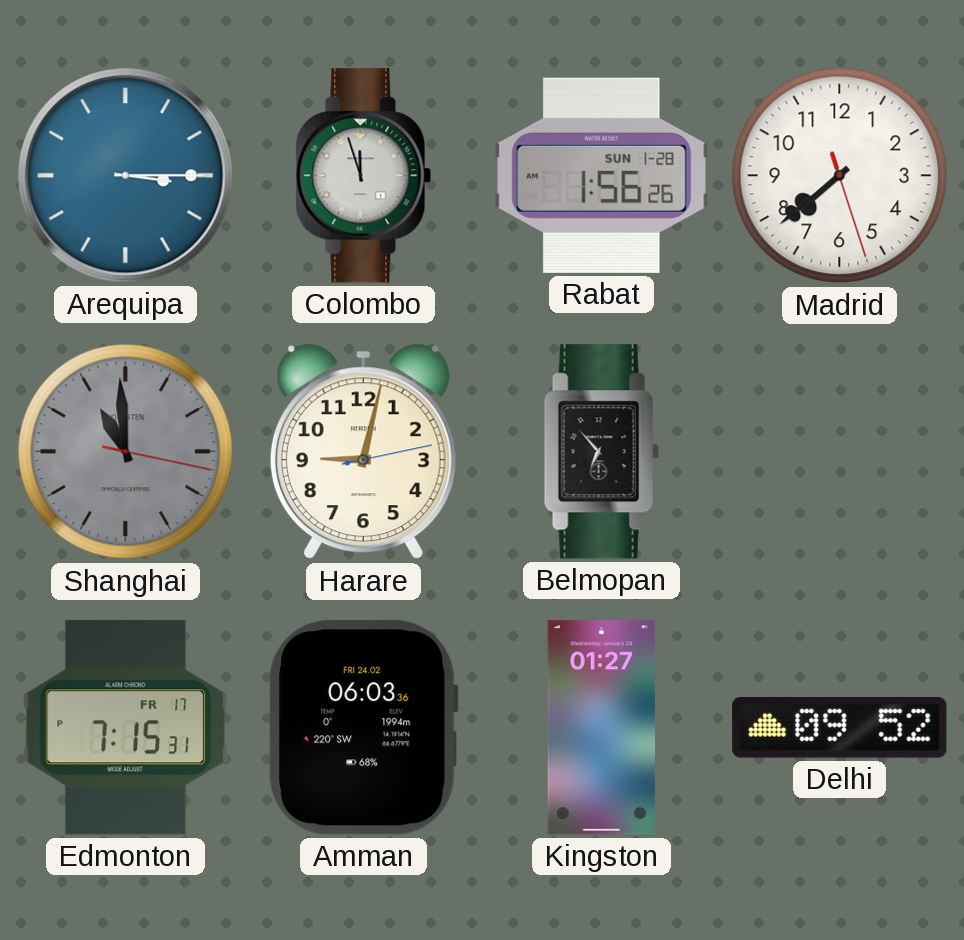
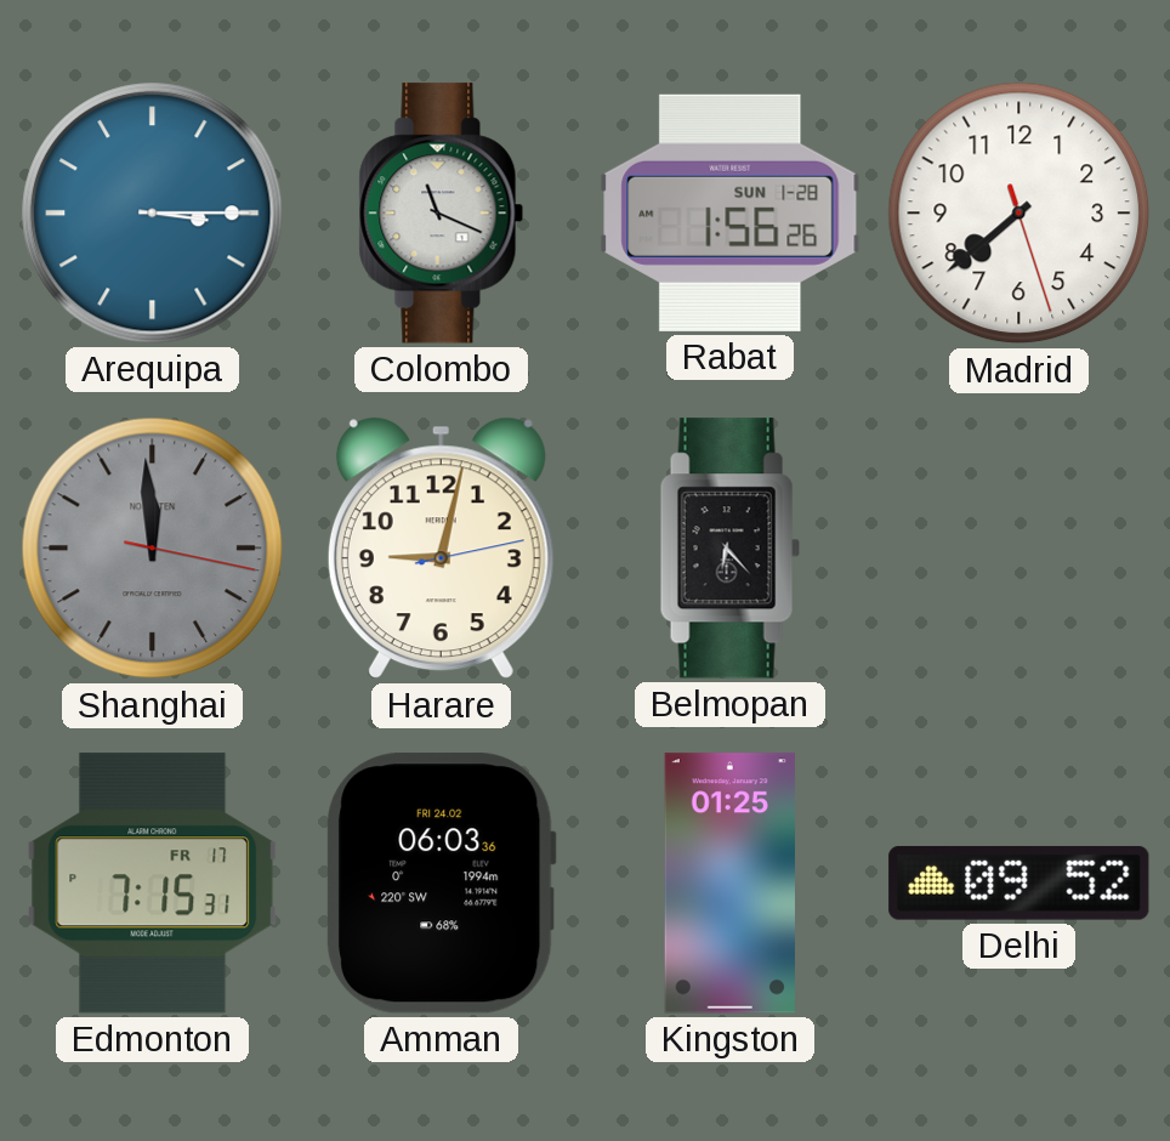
Colombo: 11:57 -> 11:19
Shanghai: 10:59 -> 11:59
Belmopan: 6:53 -> 6:23
Kingston: 01:27 -> 01:25
